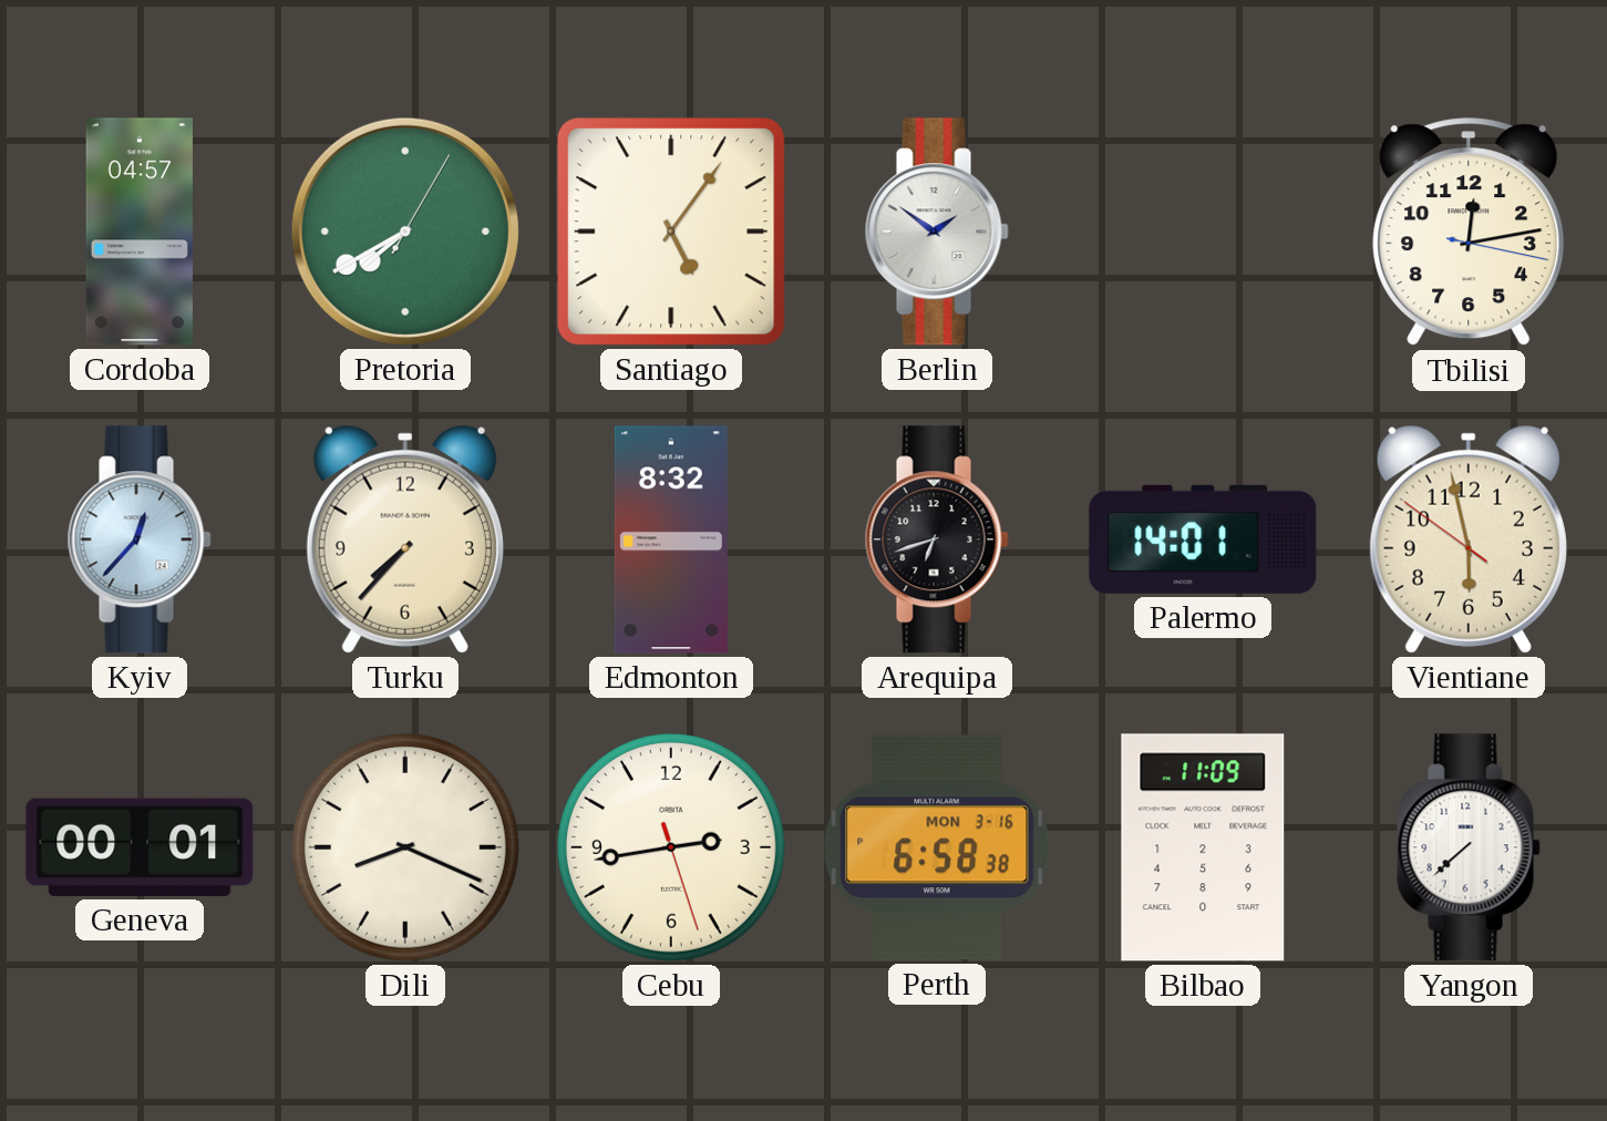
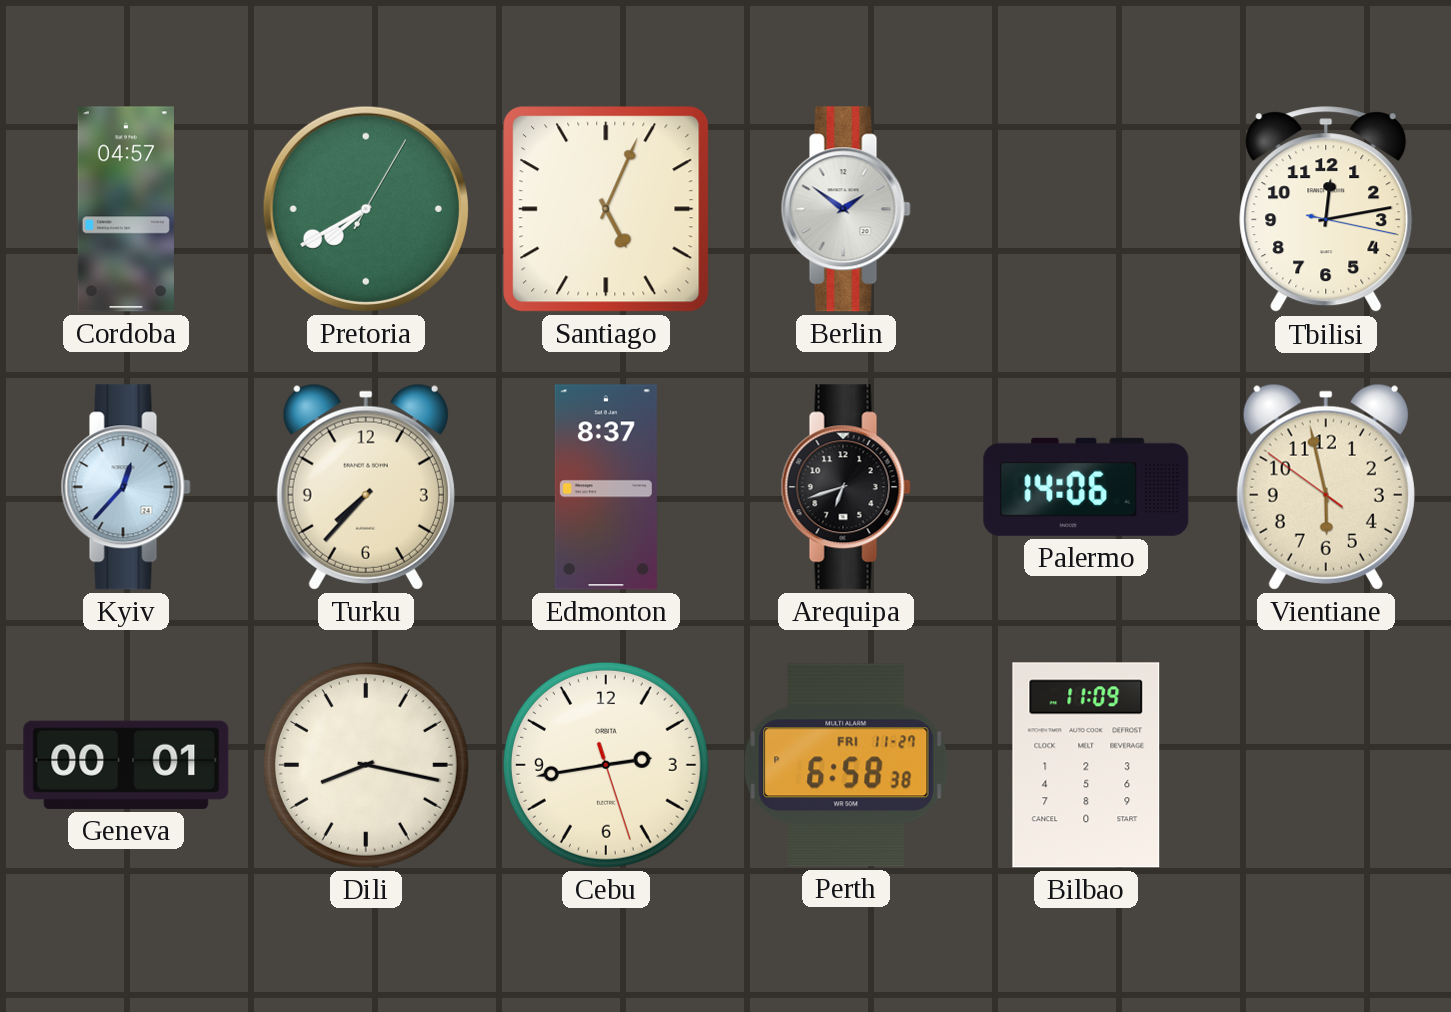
Santiago: 5:06 -> 5:04
Edmonton: 8:32 -> 8:37
Palermo: 14:01 -> 14:06
Dili: 8:19 -> 8:17
Perth date: MON 3-16 -> FRI 11-27
Yangon: 7:38 -> none
